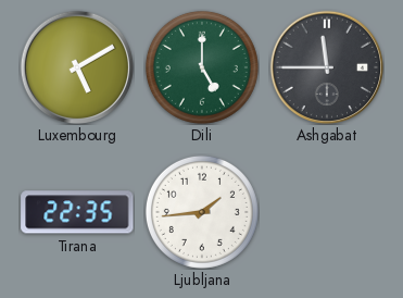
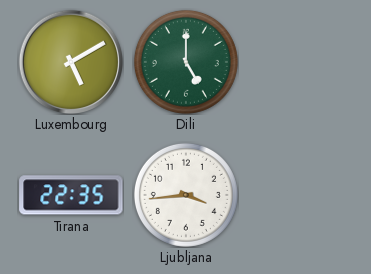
Ashgabat: 11:45 -> none
Ljubljana: 1:44 -> 3:44
